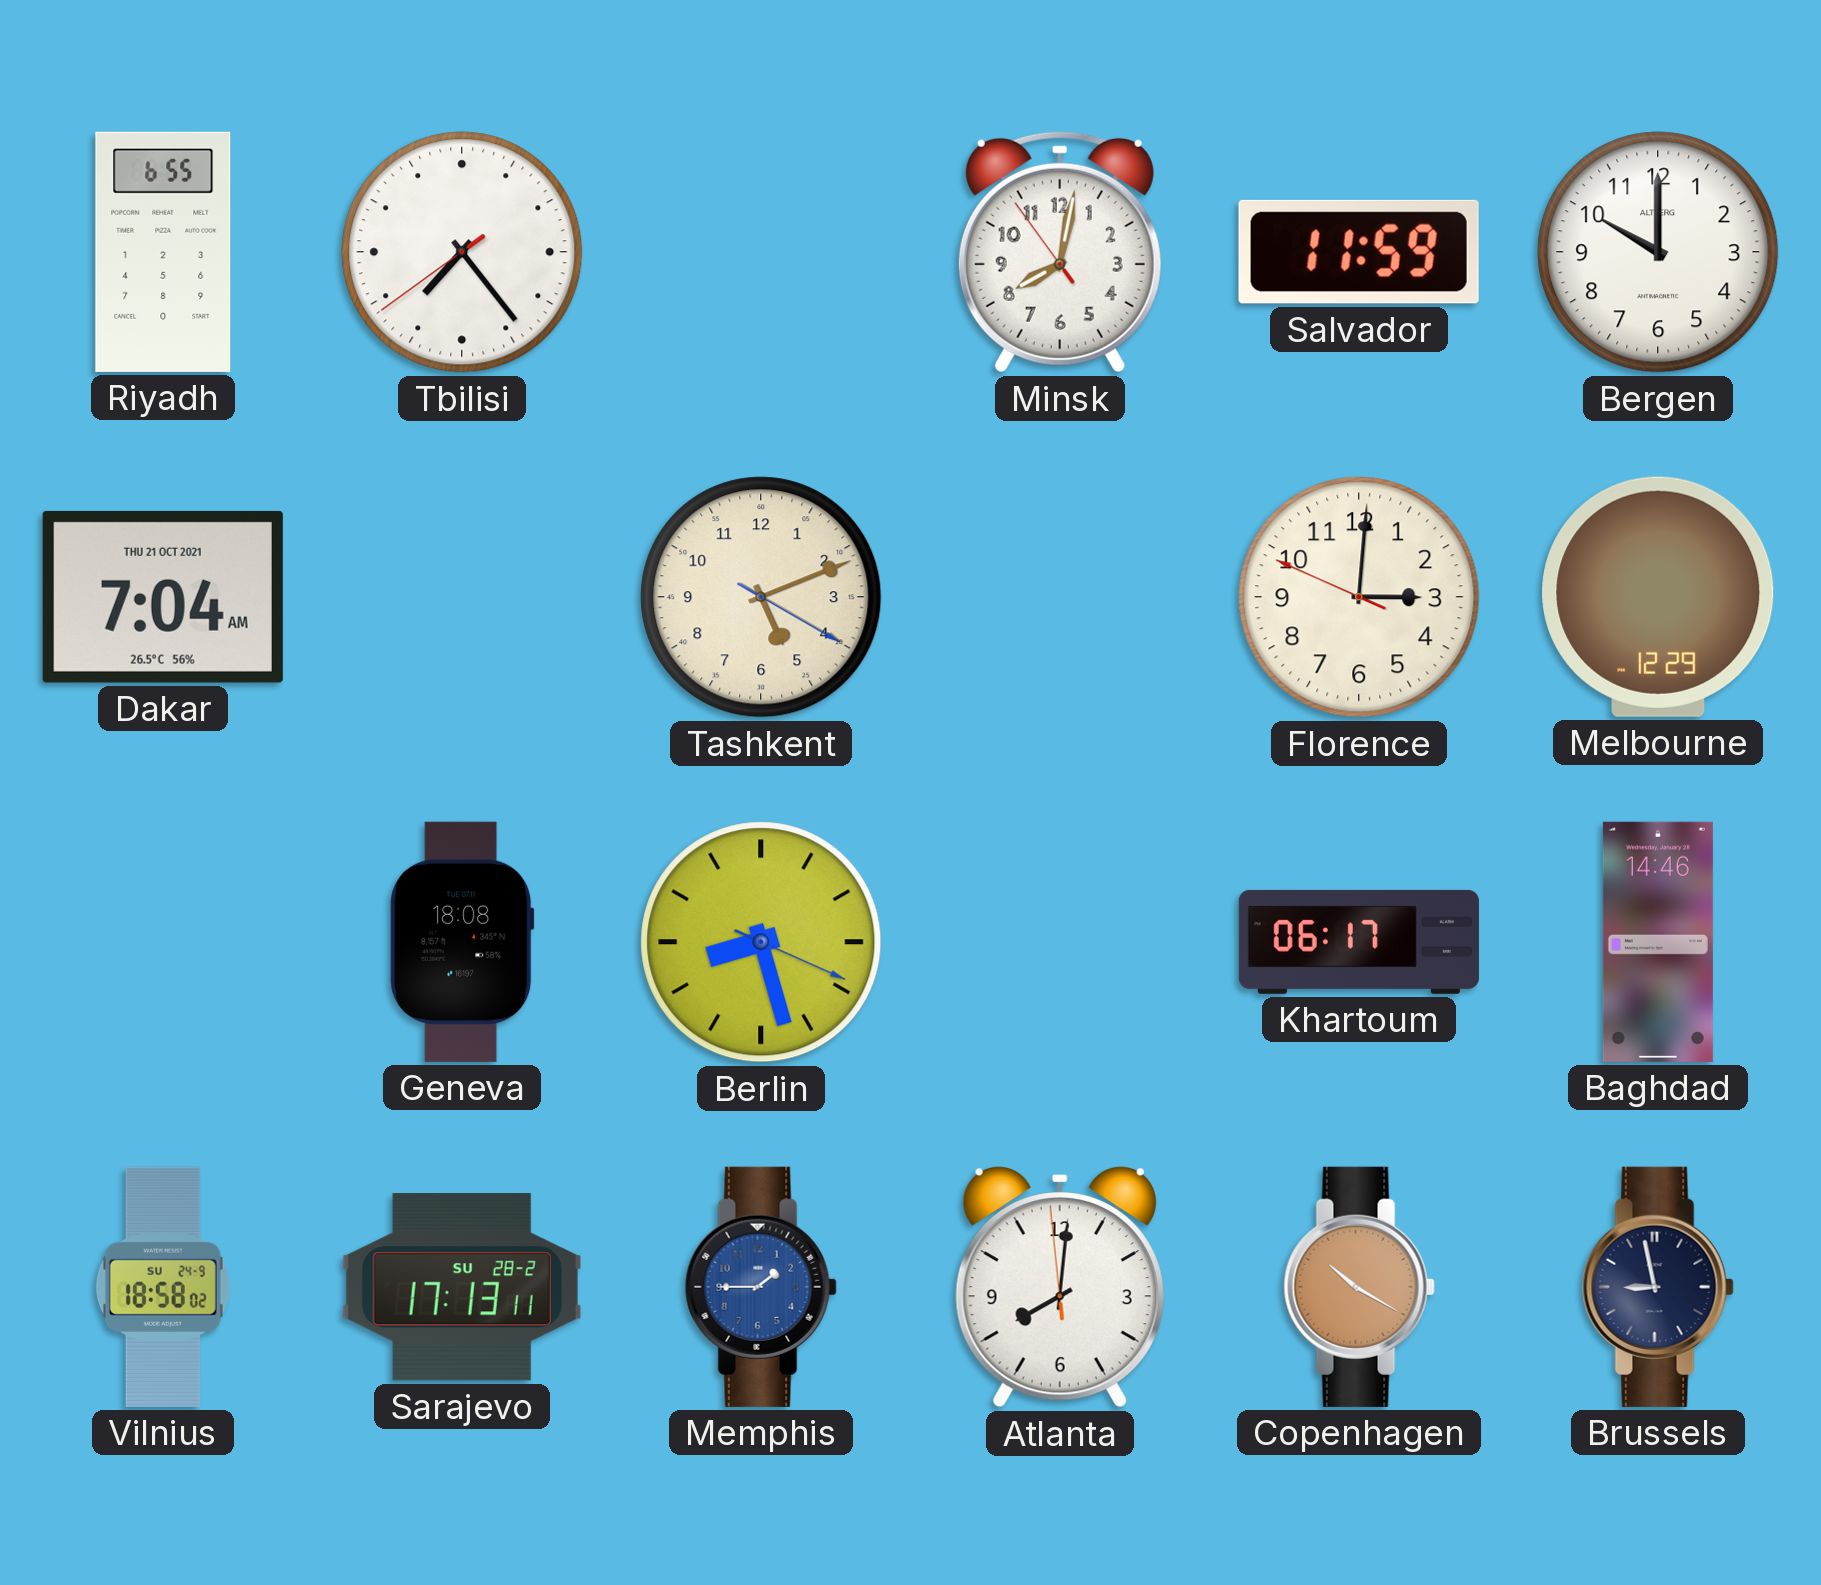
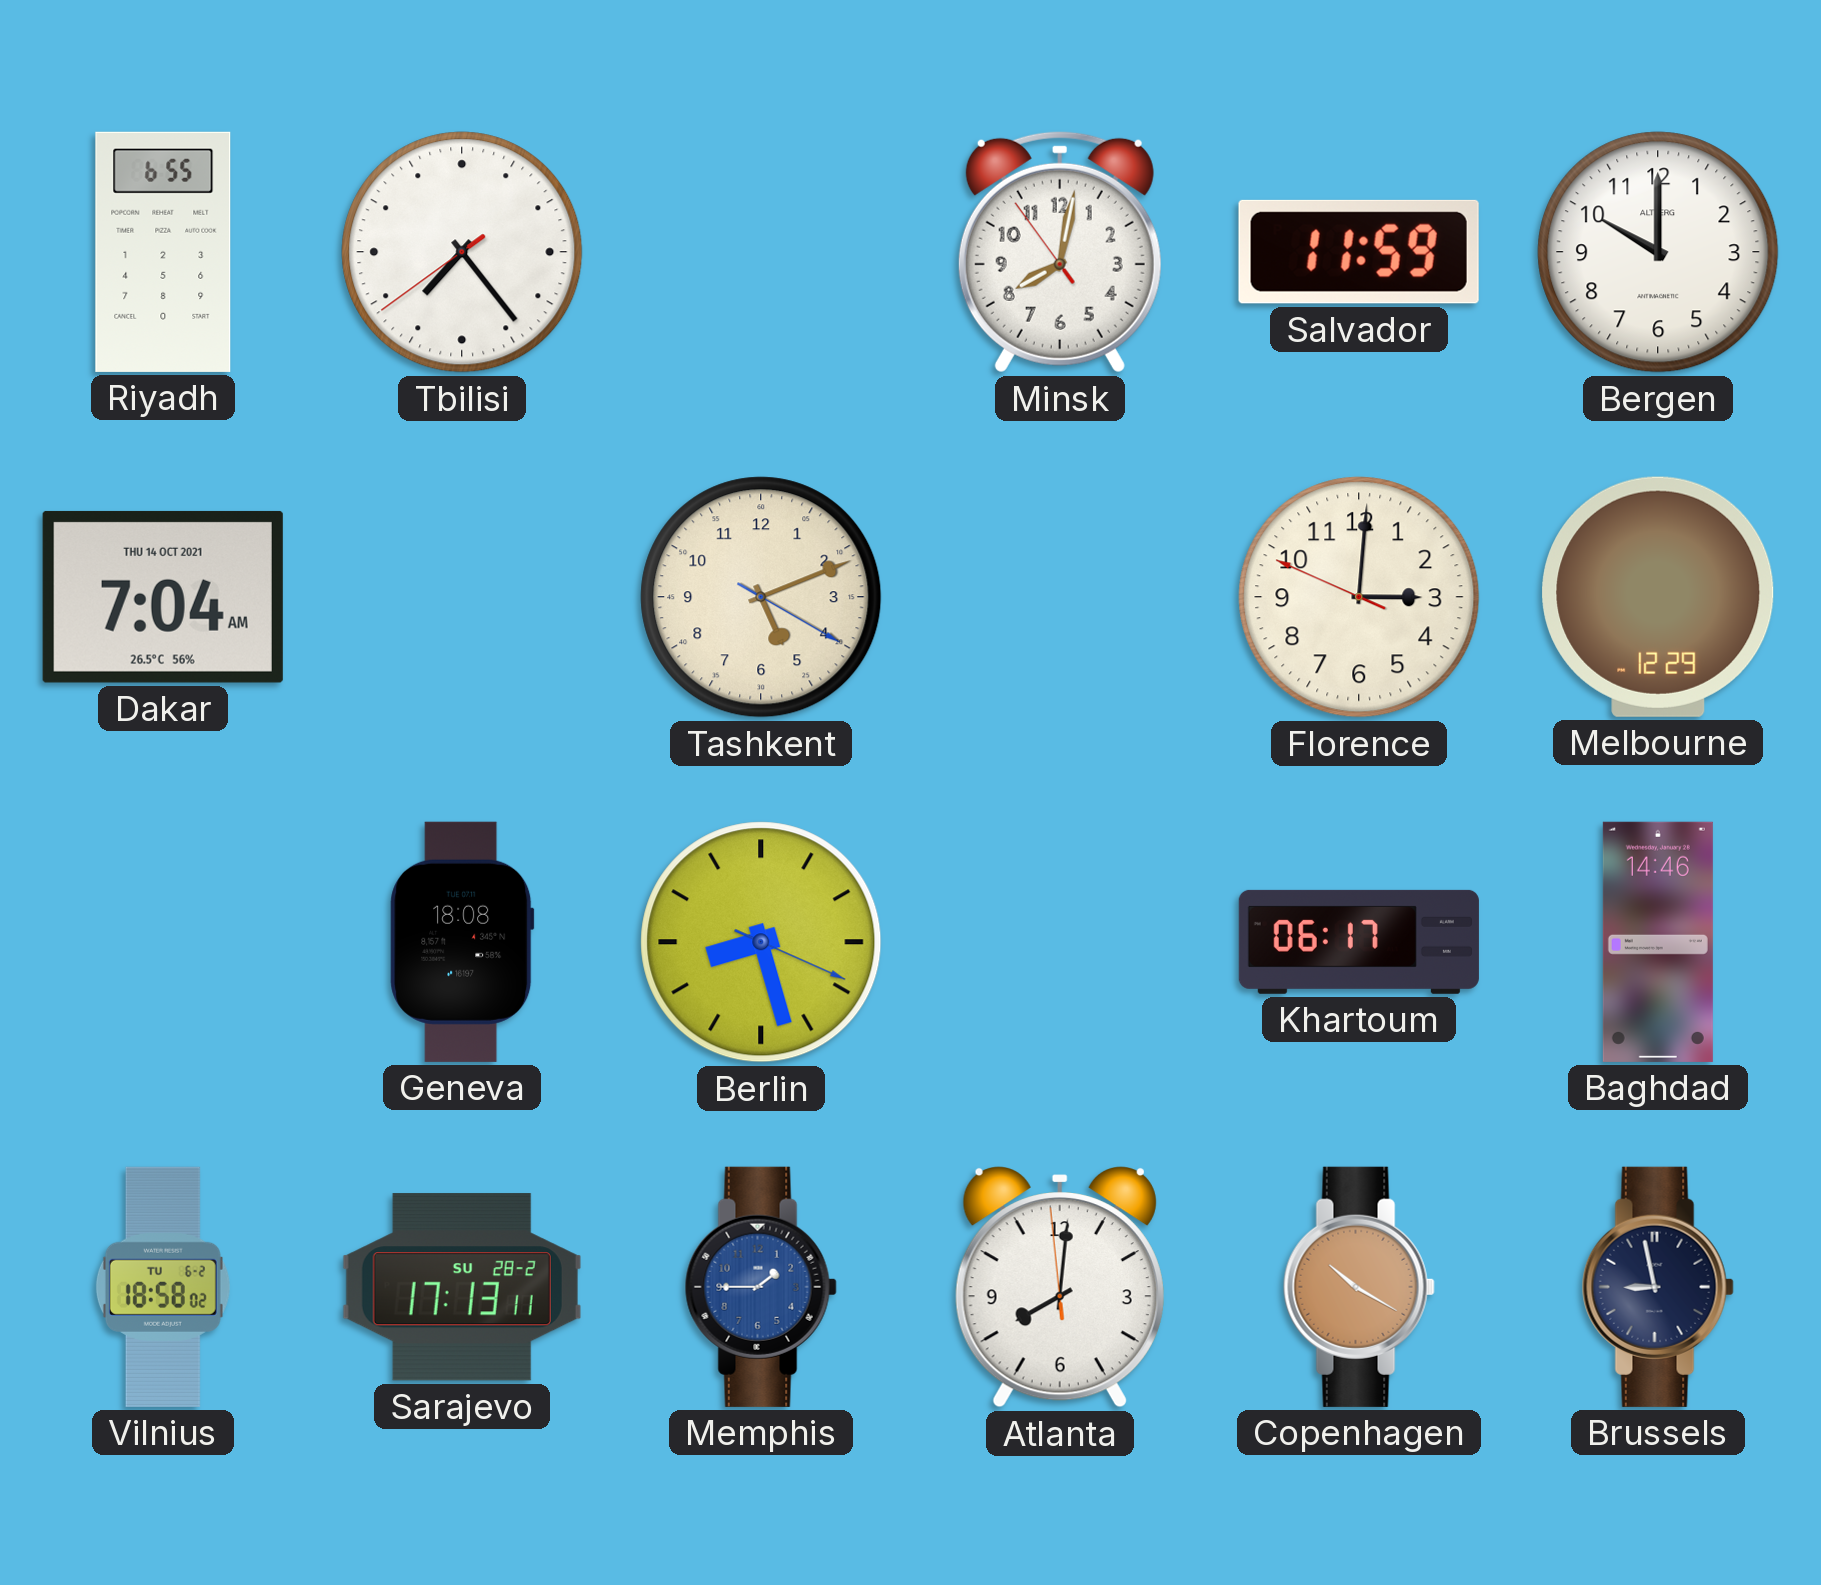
Dakar date: THU 21 OCT 2021 -> THU 14 OCT 2021
Vilnius date: SU 24-9 -> TU 6-2
